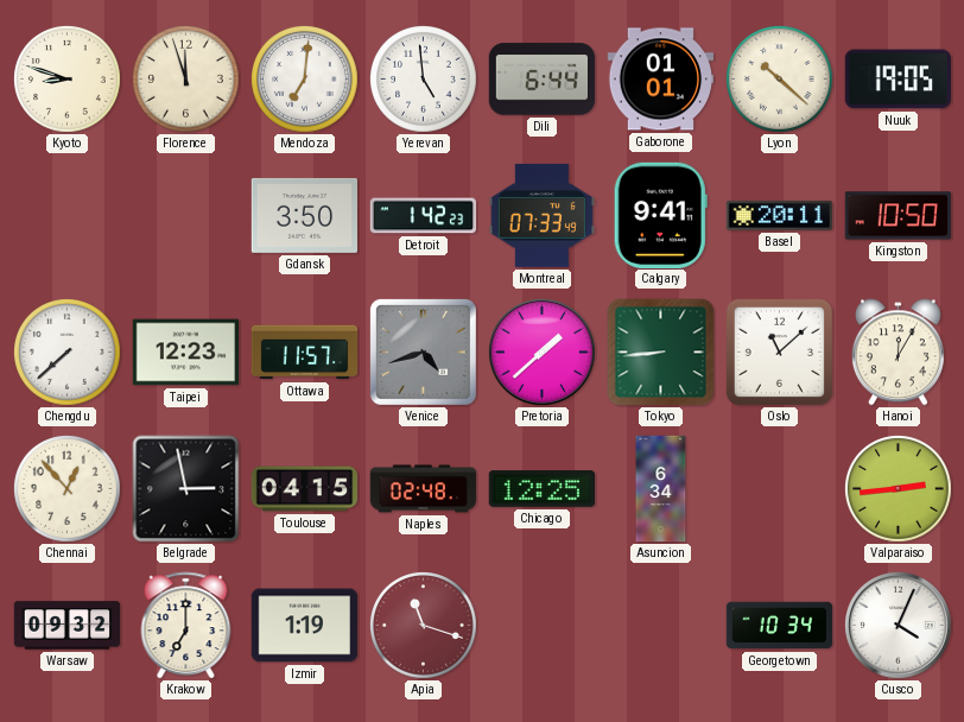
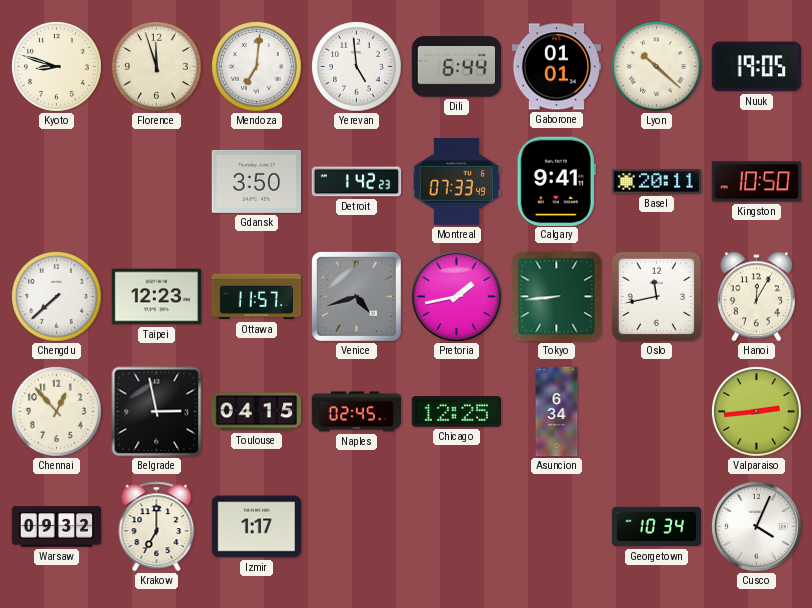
Pretoria: 1:38 -> 1:43
Oslo: 11:08 -> 11:43
Naples: 02:48 -> 02:45
Izmir: 1:19 -> 1:17
Apia: 11:18 -> none
